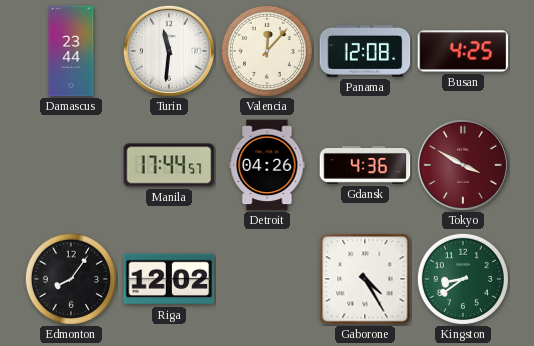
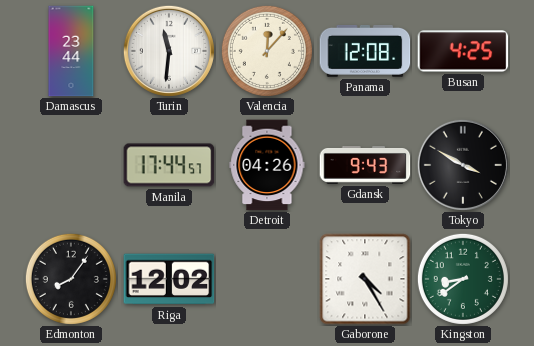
Gdansk: 4:36 -> 9:43
Tokyo dial: burgundy -> black
